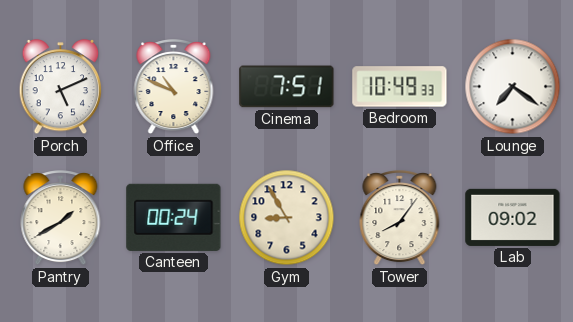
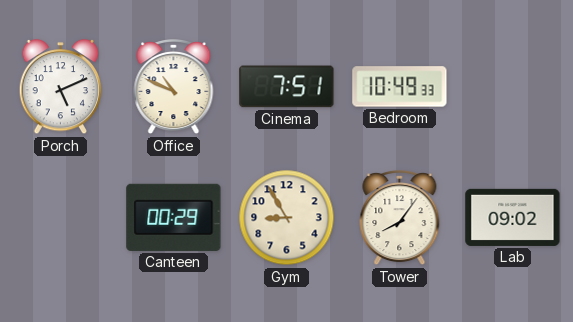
Lounge: 7:21 -> none
Pantry: 1:40 -> none
Canteen: 00:24 -> 00:29
